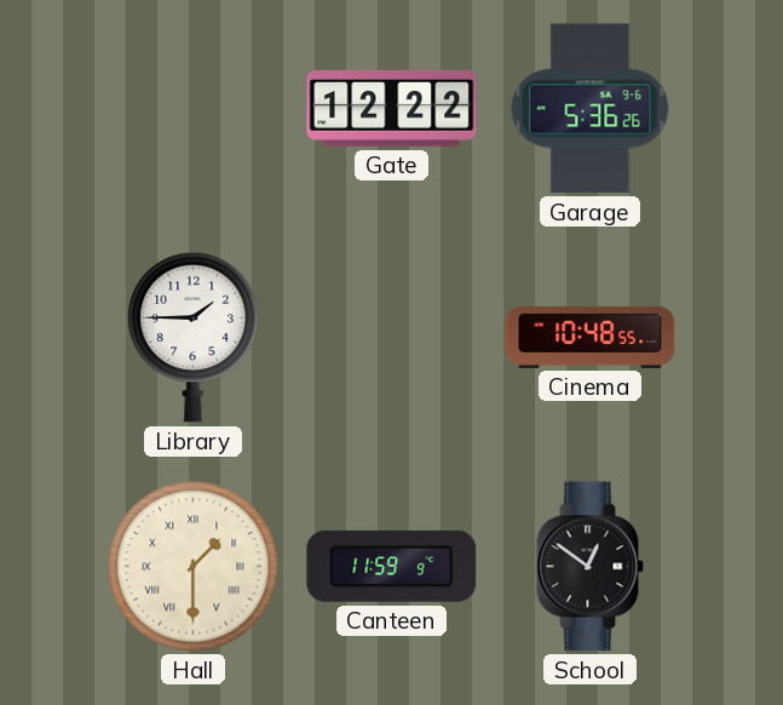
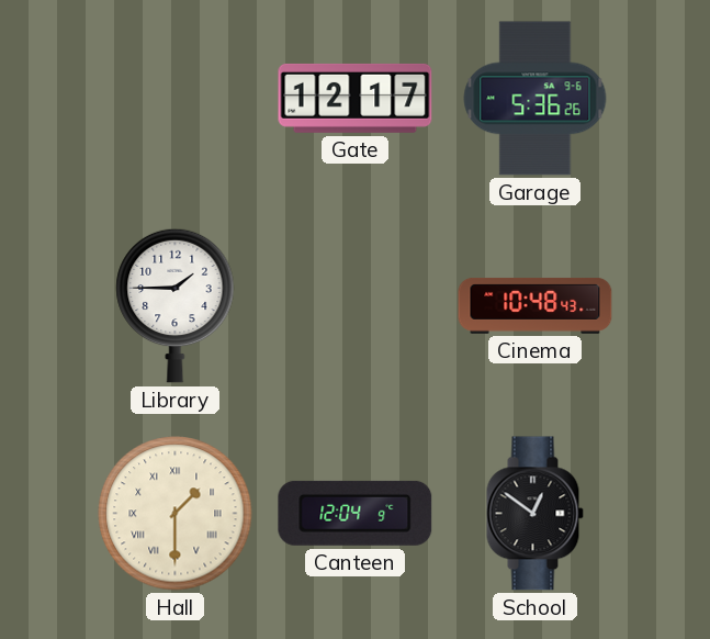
Gate: 12:22 -> 12:17
Cinema: 10:48:55 -> 10:48:43
Canteen: 11:59 -> 12:04
